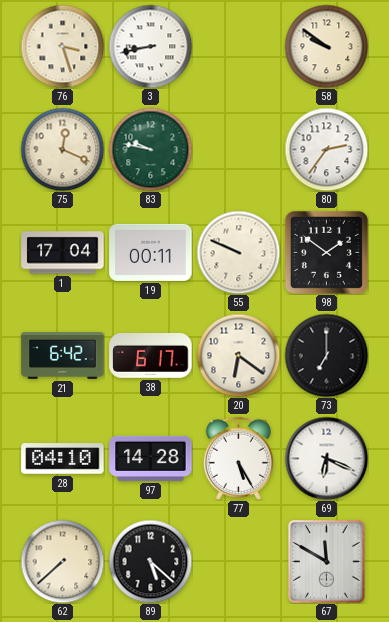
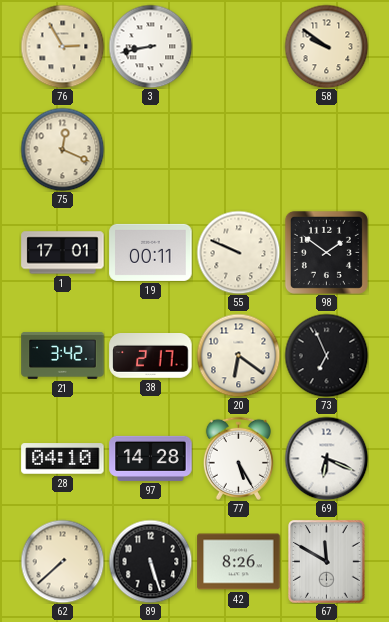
76: 3:27 -> 2:55
83: 9:47 -> none
80: 2:36 -> none
1: 17:04 -> 17:01
21: 6:42 -> 3:42
38: 6:17 -> 2:17
73: 7:00 -> 6:56
89: 5:22 -> 5:27
42: none -> 8:26
